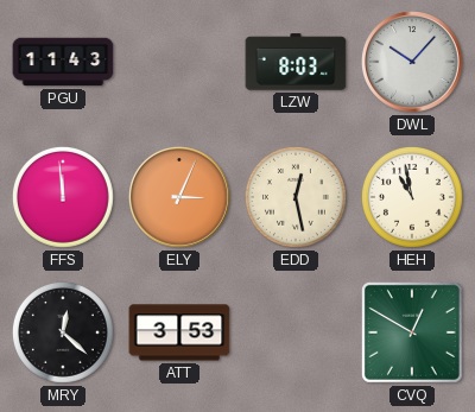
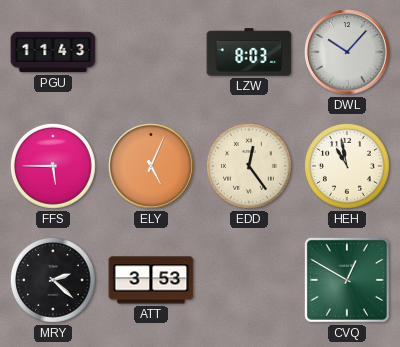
FFS: 11:59 -> 5:45
ELY: 3:04 -> 5:04
EDD: 12:28 -> 12:24
MRY: 12:22 -> 2:22
